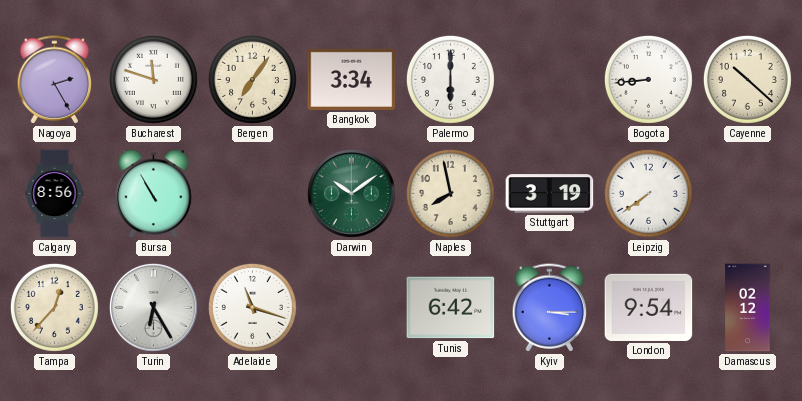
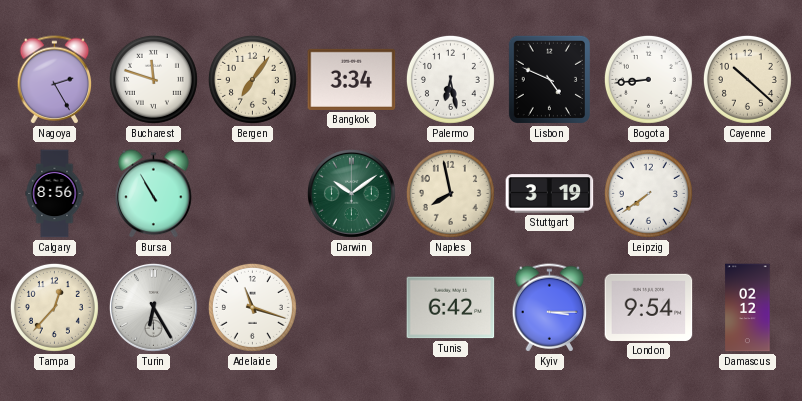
Palermo: 6:00 -> 6:28
Lisbon: none -> 4:49
